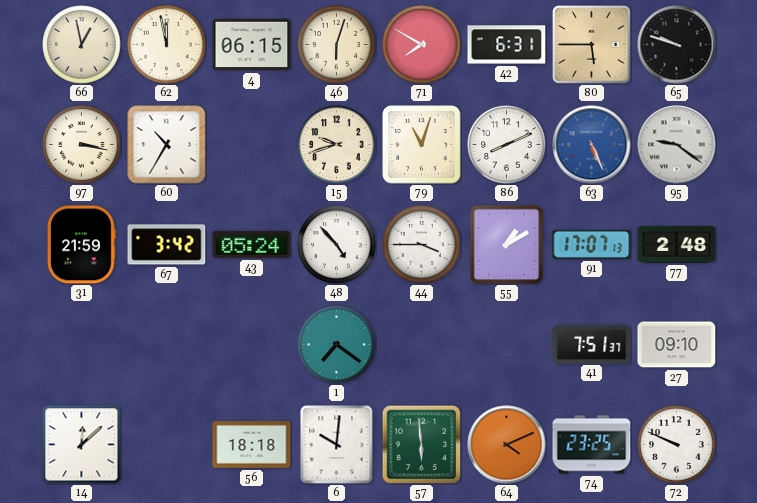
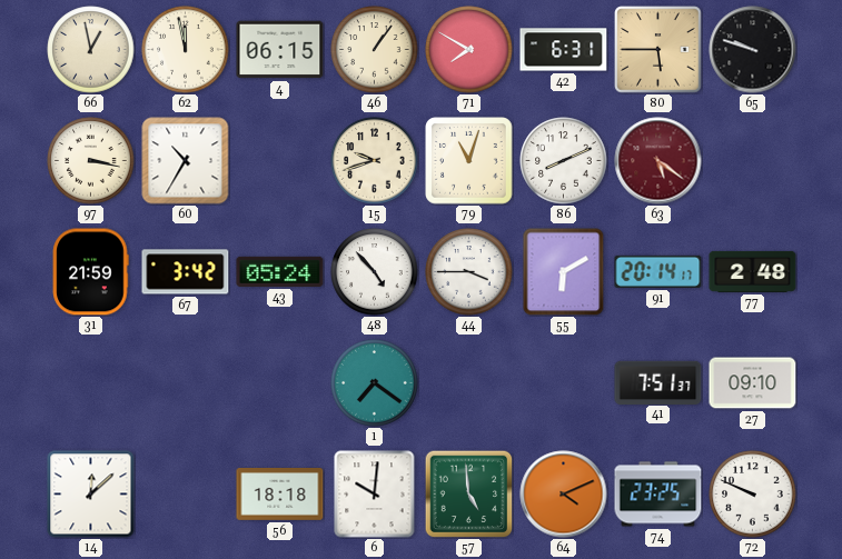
46: 6:03 -> 1:06
63: 5:26 -> 5:21
63 dial: blue -> burgundy
95: 9:21 -> none
55: 1:10 -> 6:10
91: 17:07 -> 20:14
57: 5:59 -> 4:59
